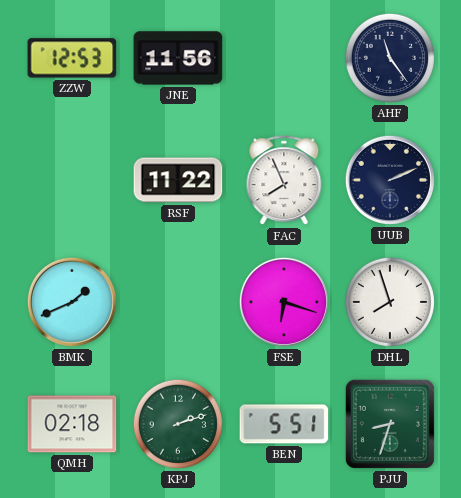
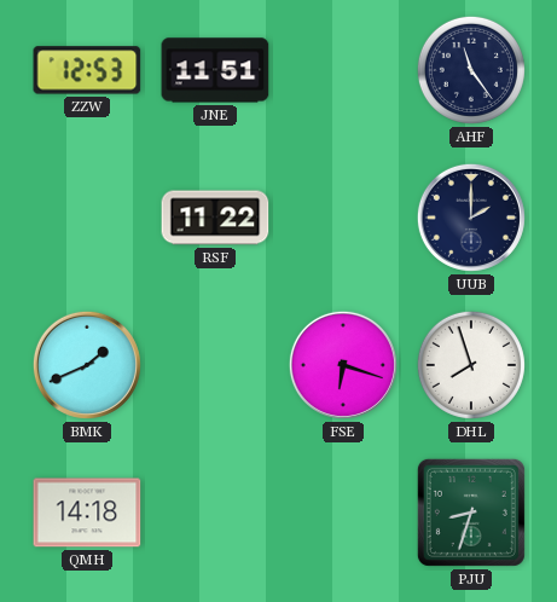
JNE: 11:56 -> 11:51
FAC: 7:56 -> none
UUB: 2:11 -> 2:00
QMH: 02:18 -> 14:18
KPJ: 2:12 -> none
BEN: 5:51 -> none
